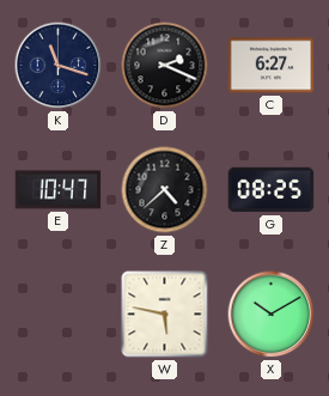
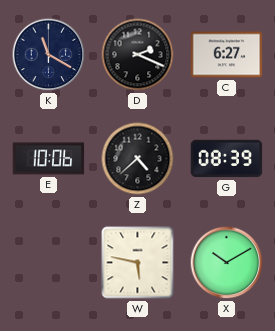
K: 11:18 -> 11:20
E: 10:47 -> 10:06
G: 08:25 -> 08:39
